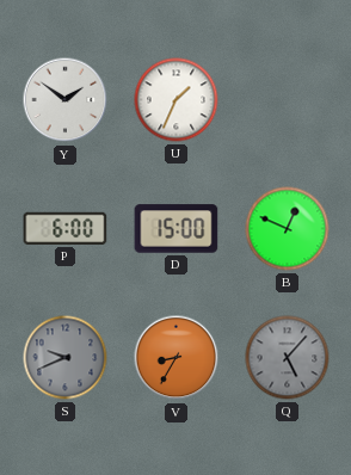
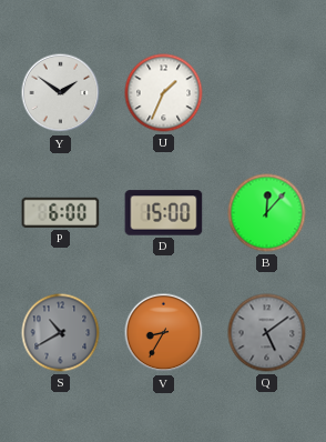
B: 12:49 -> 12:07
S: 9:41 -> 10:40
Q: 5:07 -> 5:09
